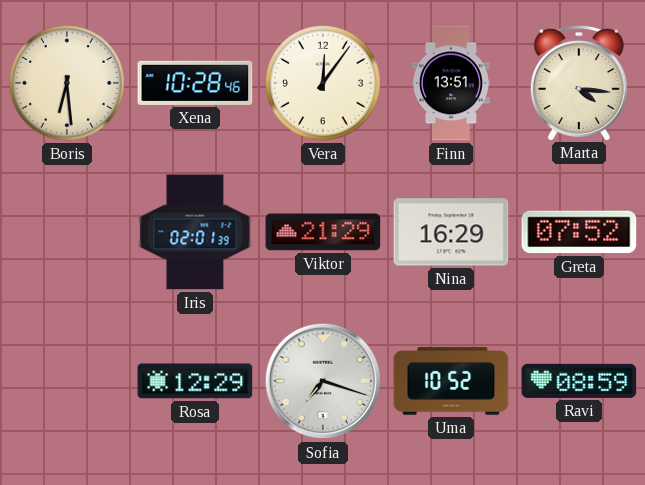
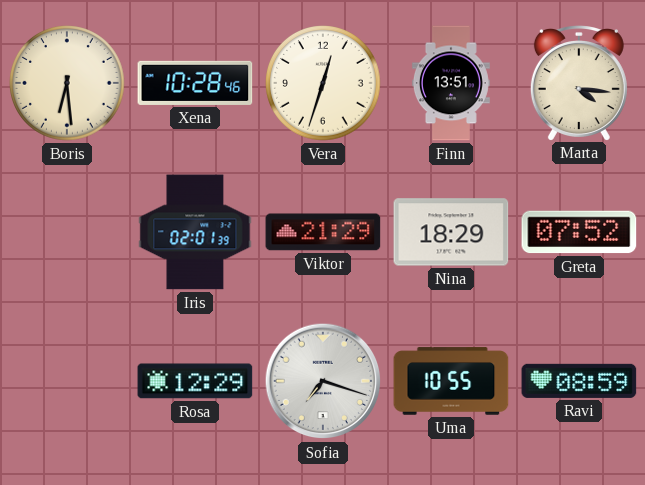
Vera: 12:06 -> 12:33
Nina: 16:29 -> 18:29
Uma: 10:52 -> 10:55
